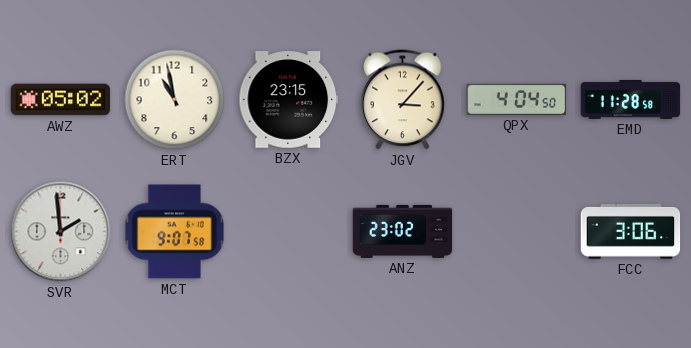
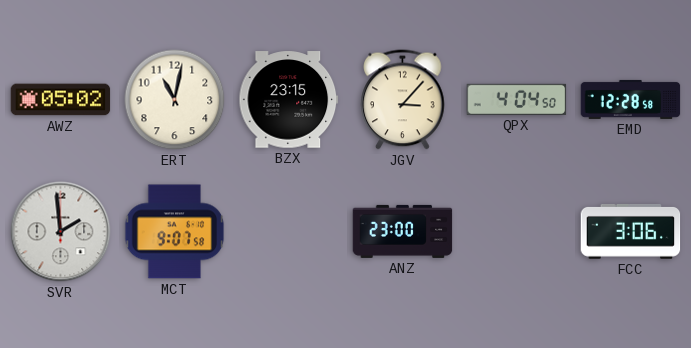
ERT: 10:58 -> 11:02
EMD: 11:28 -> 12:28
ANZ: 23:02 -> 23:00
